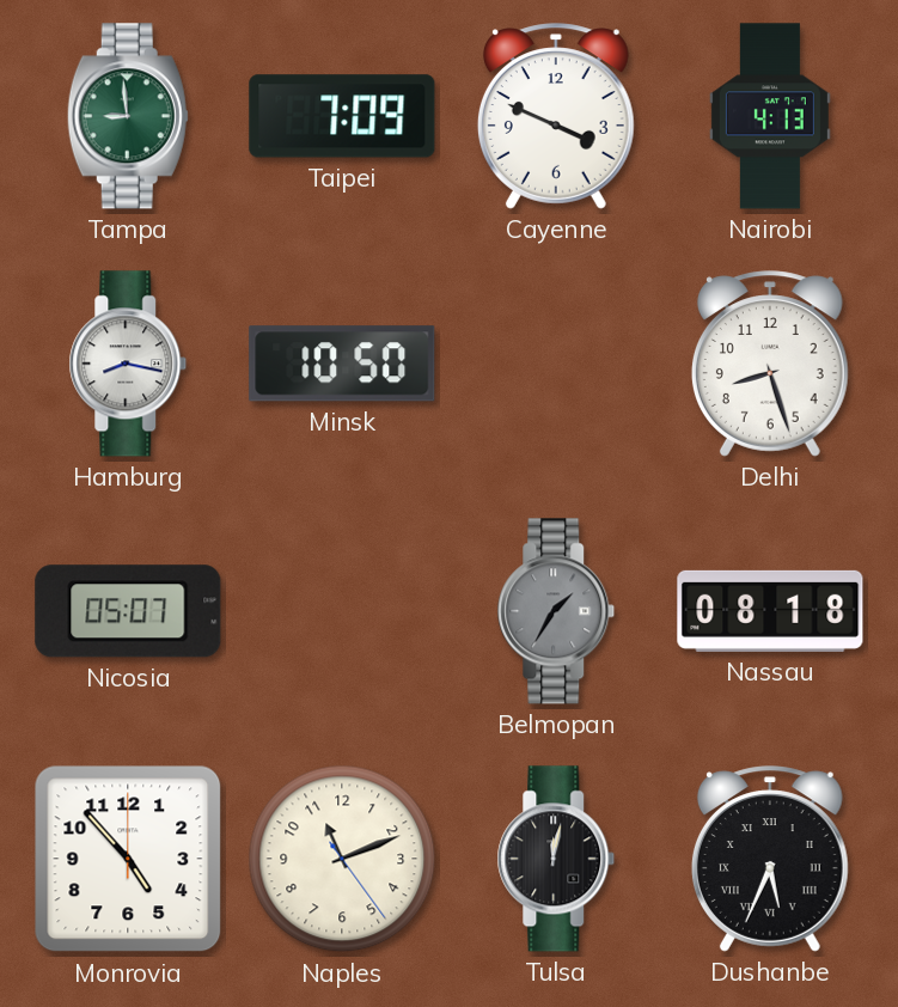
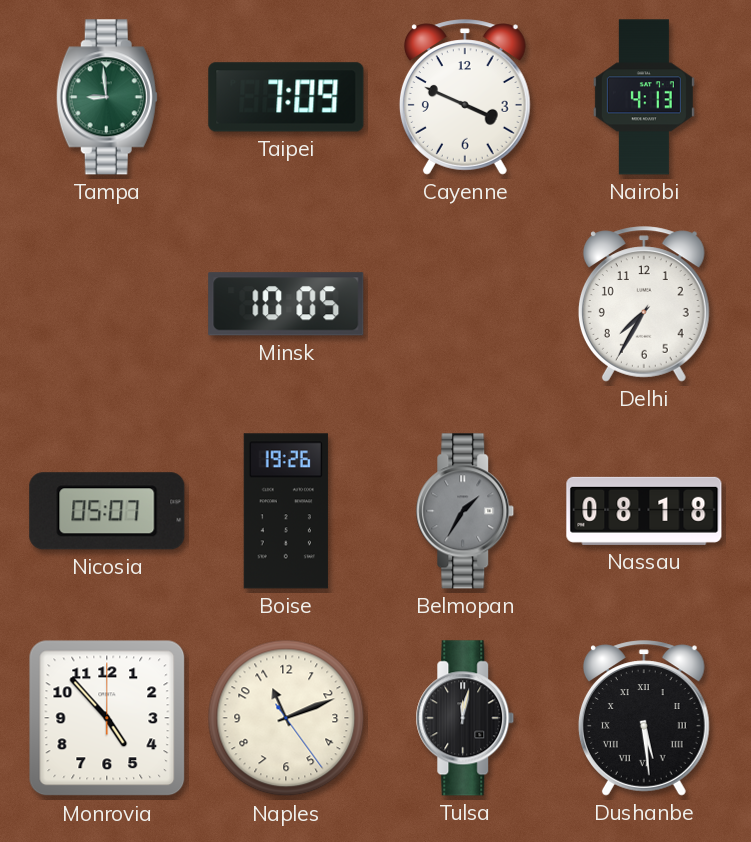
Hamburg: 8:17 -> none
Minsk: 10:50 -> 10:05
Delhi: 8:27 -> 7:35
Boise: none -> 19:26
Dushanbe: 5:34 -> 5:29
